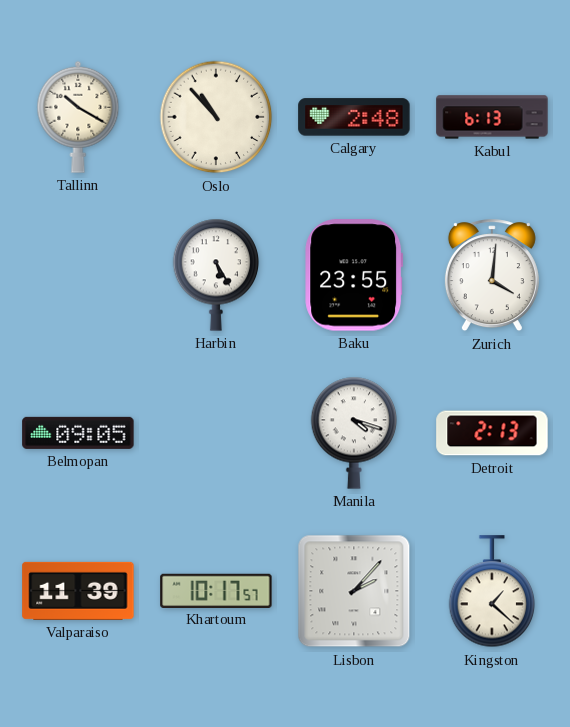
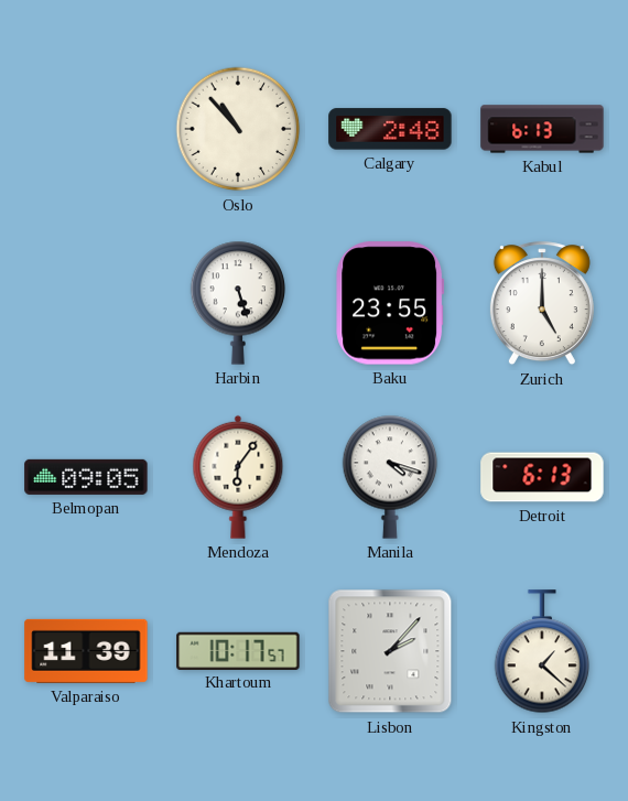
Tallinn: 10:20 -> none
Harbin: 5:25 -> 5:27
Zurich: 4:01 -> 5:00
Mendoza: none -> 6:06
Detroit: 2:13 -> 6:13
